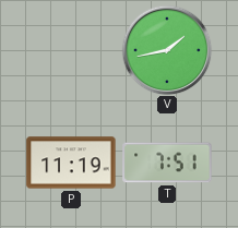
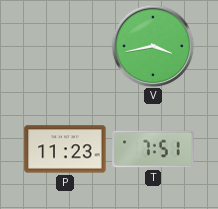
V: 1:43 -> 3:43
P: 11:19 -> 11:23
